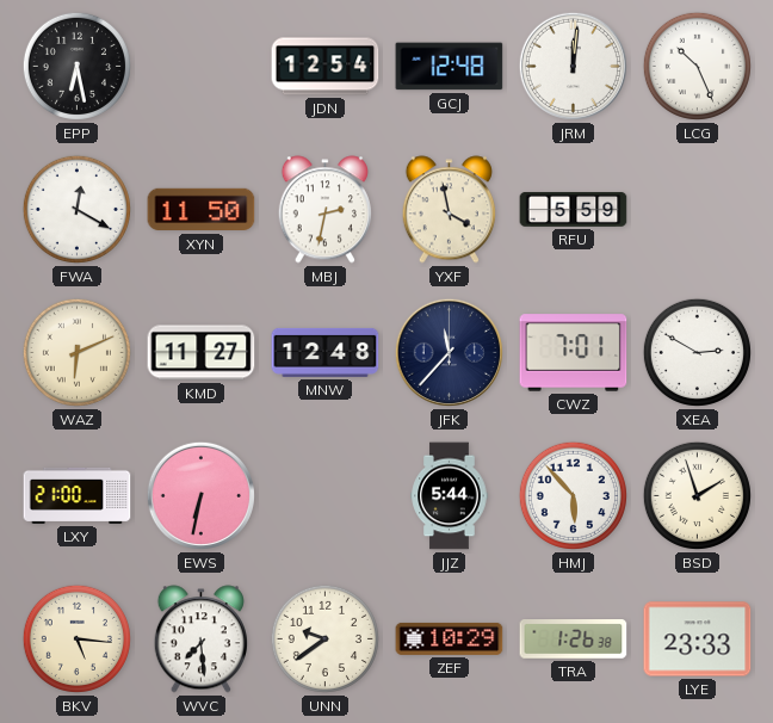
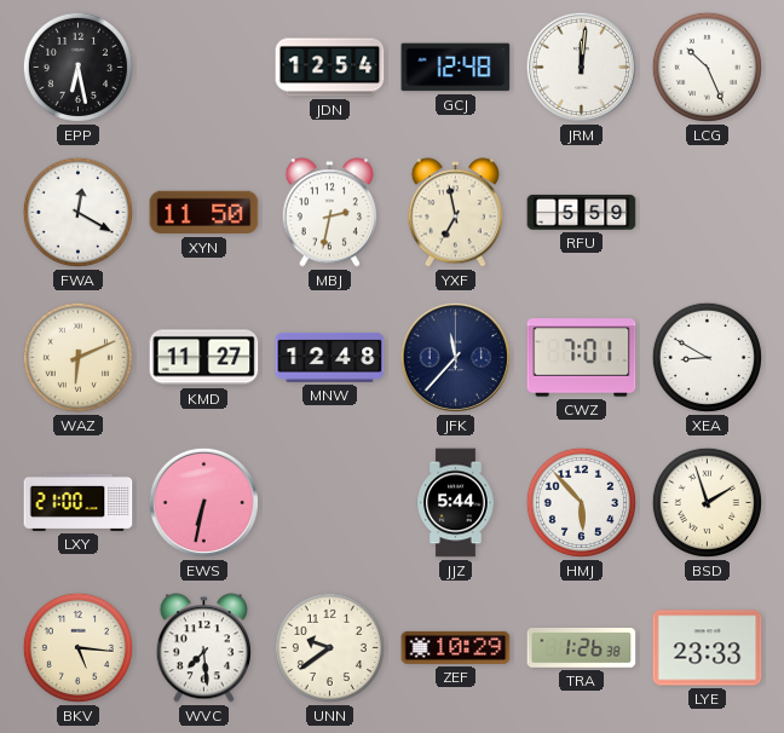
YXF: 3:58 -> 6:58
XEA: 2:50 -> 8:50
